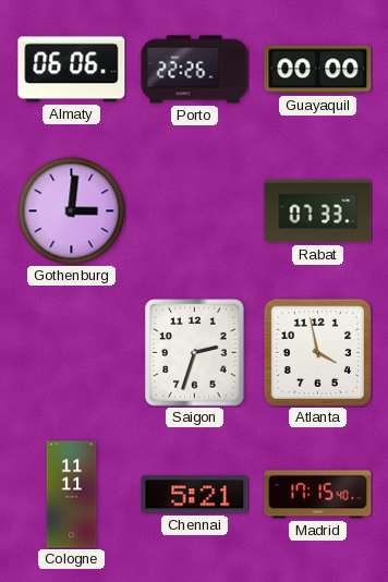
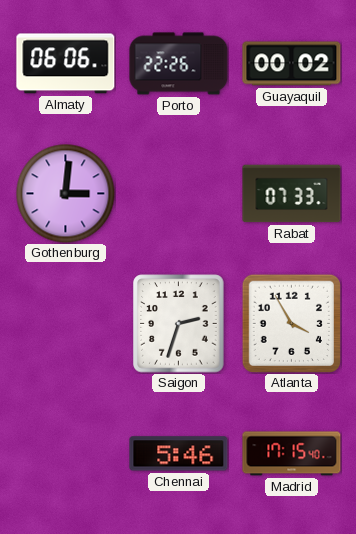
Guayaquil: 00:00 -> 00:02
Atlanta: 3:58 -> 3:55
Cologne: 11:11 -> none
Chennai: 5:21 -> 5:46
